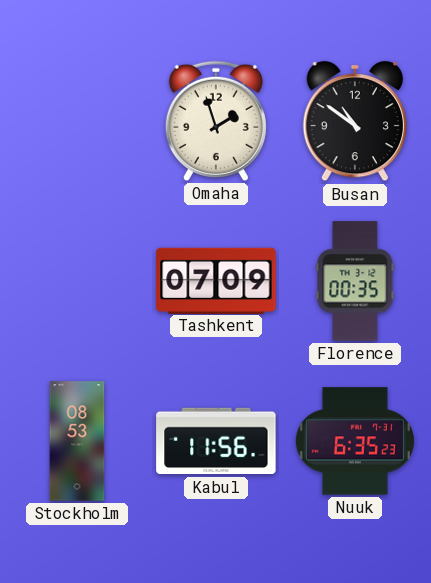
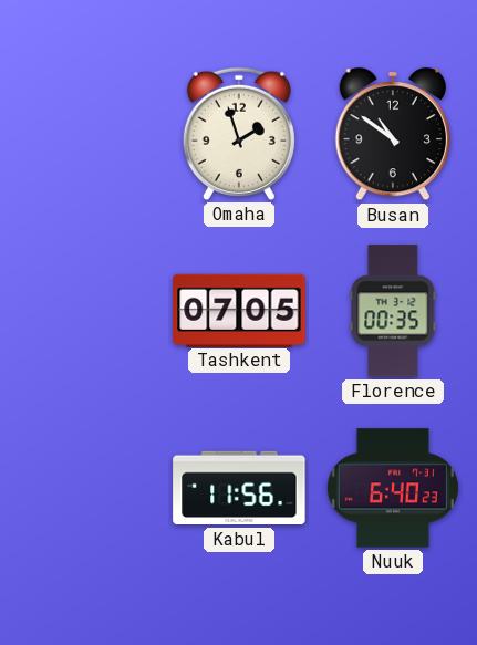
Tashkent: 07:09 -> 07:05
Stockholm: 08:53 -> none
Nuuk: 6:35 -> 6:40
